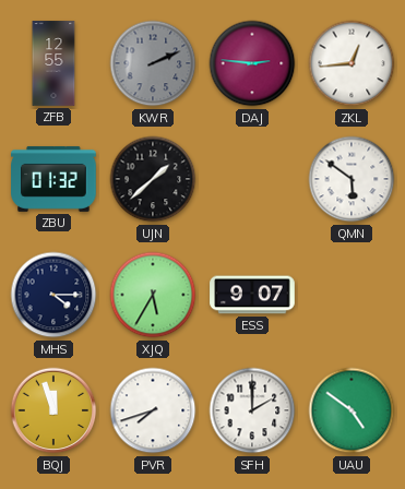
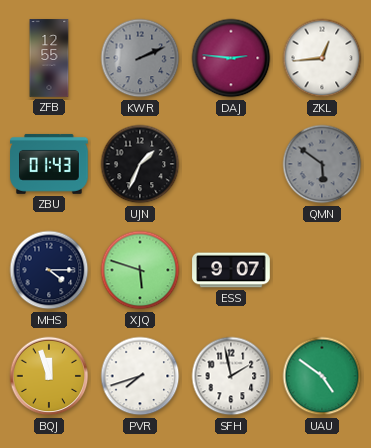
ZBU: 01:32 -> 01:43
UJN: 1:38 -> 1:34
QMN dial: white -> grey
XJQ: 5:35 -> 5:48
SFH: 2:00 -> 1:58
